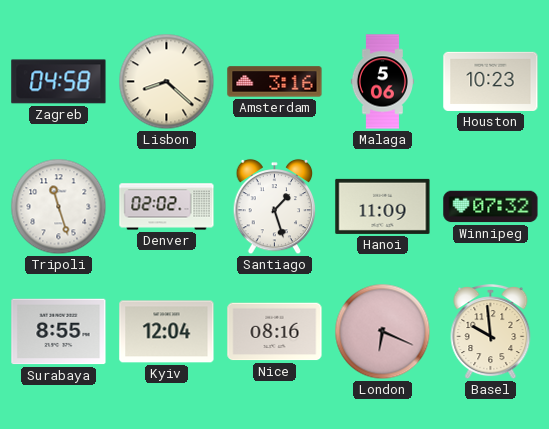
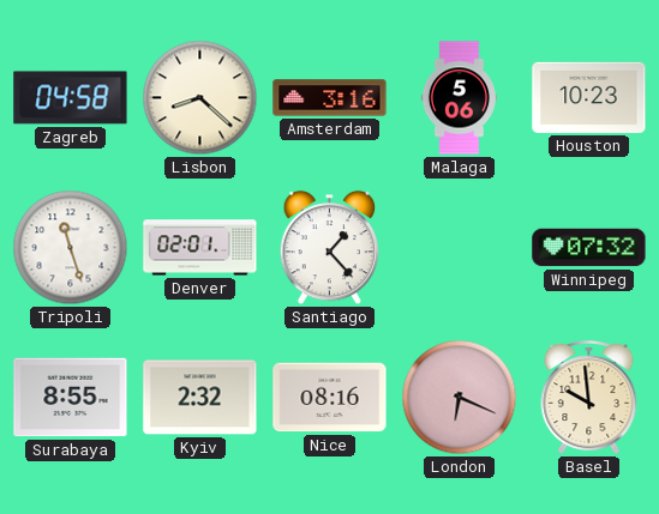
Denver: 02:02 -> 02:01
Santiago: 1:27 -> 1:23
Hanoi: 11:09 -> none
Kyiv: 12:04 -> 2:32
